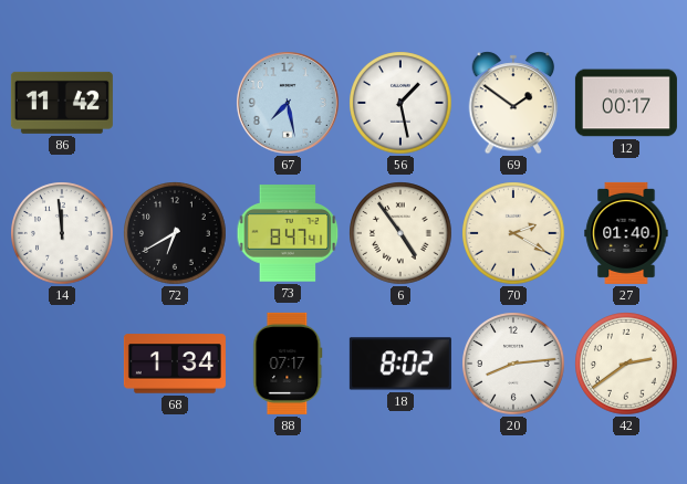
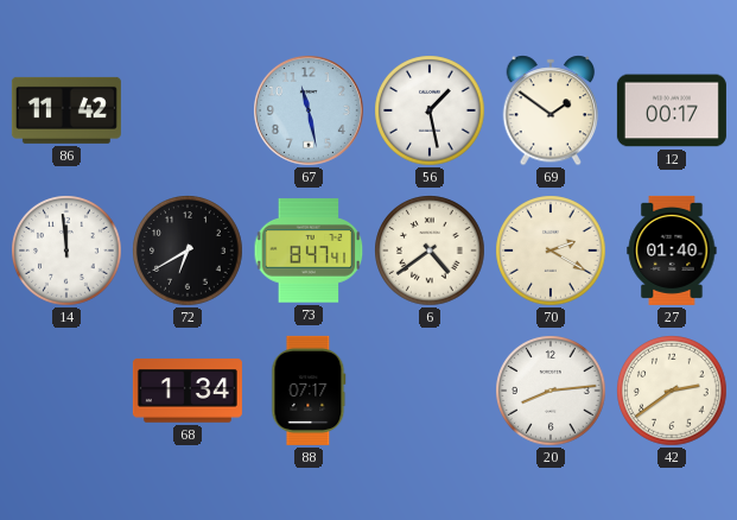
67: 7:28 -> 11:28
6: 4:54 -> 4:39
18: 8:02 -> none
